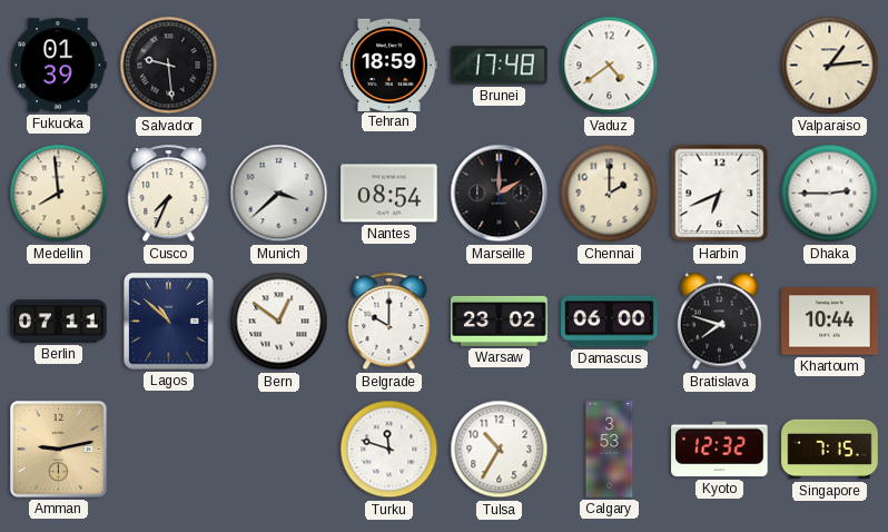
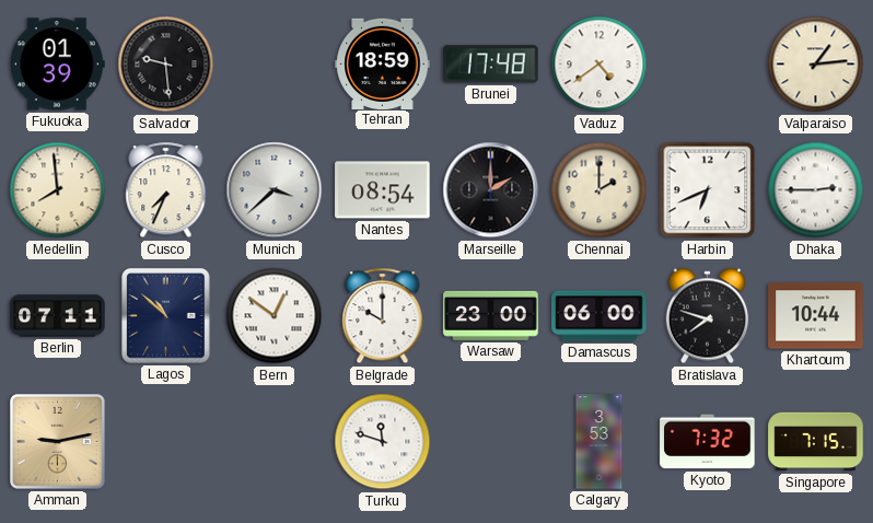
Warsaw: 23:02 -> 23:00
Tulsa: 10:35 -> none
Kyoto: 12:32 -> 7:32
